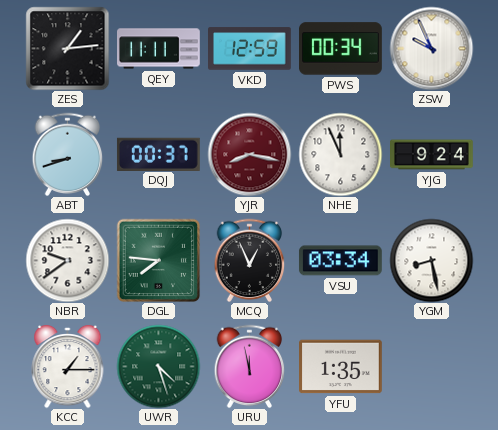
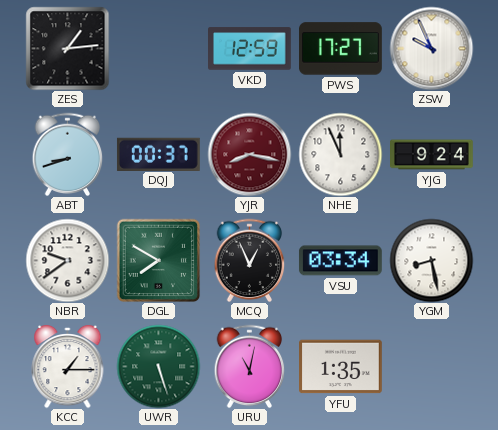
QEY: 11:11 -> none
PWS: 00:34 -> 17:27
DGL: 7:46 -> 7:50
UWR: 4:27 -> 5:27
URU: 11:58 -> 11:02
